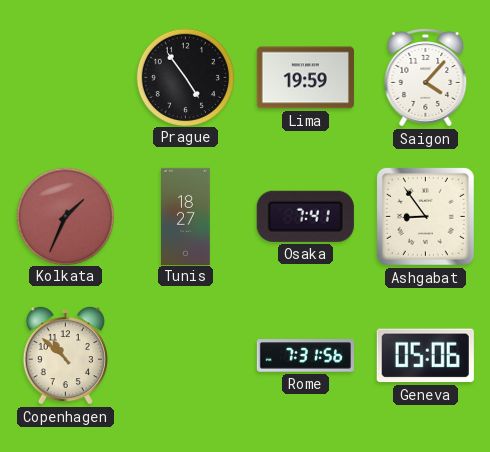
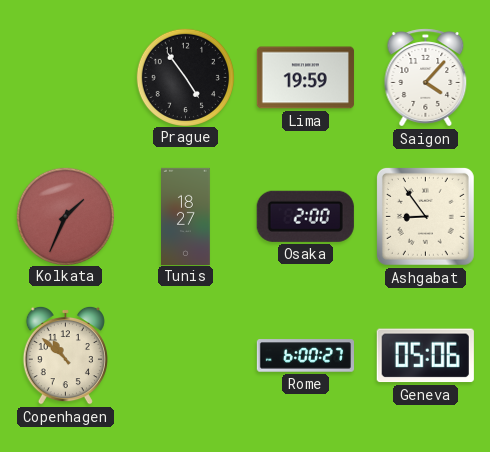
Osaka: 7:41 -> 2:00
Rome: 7:31 -> 6:00
